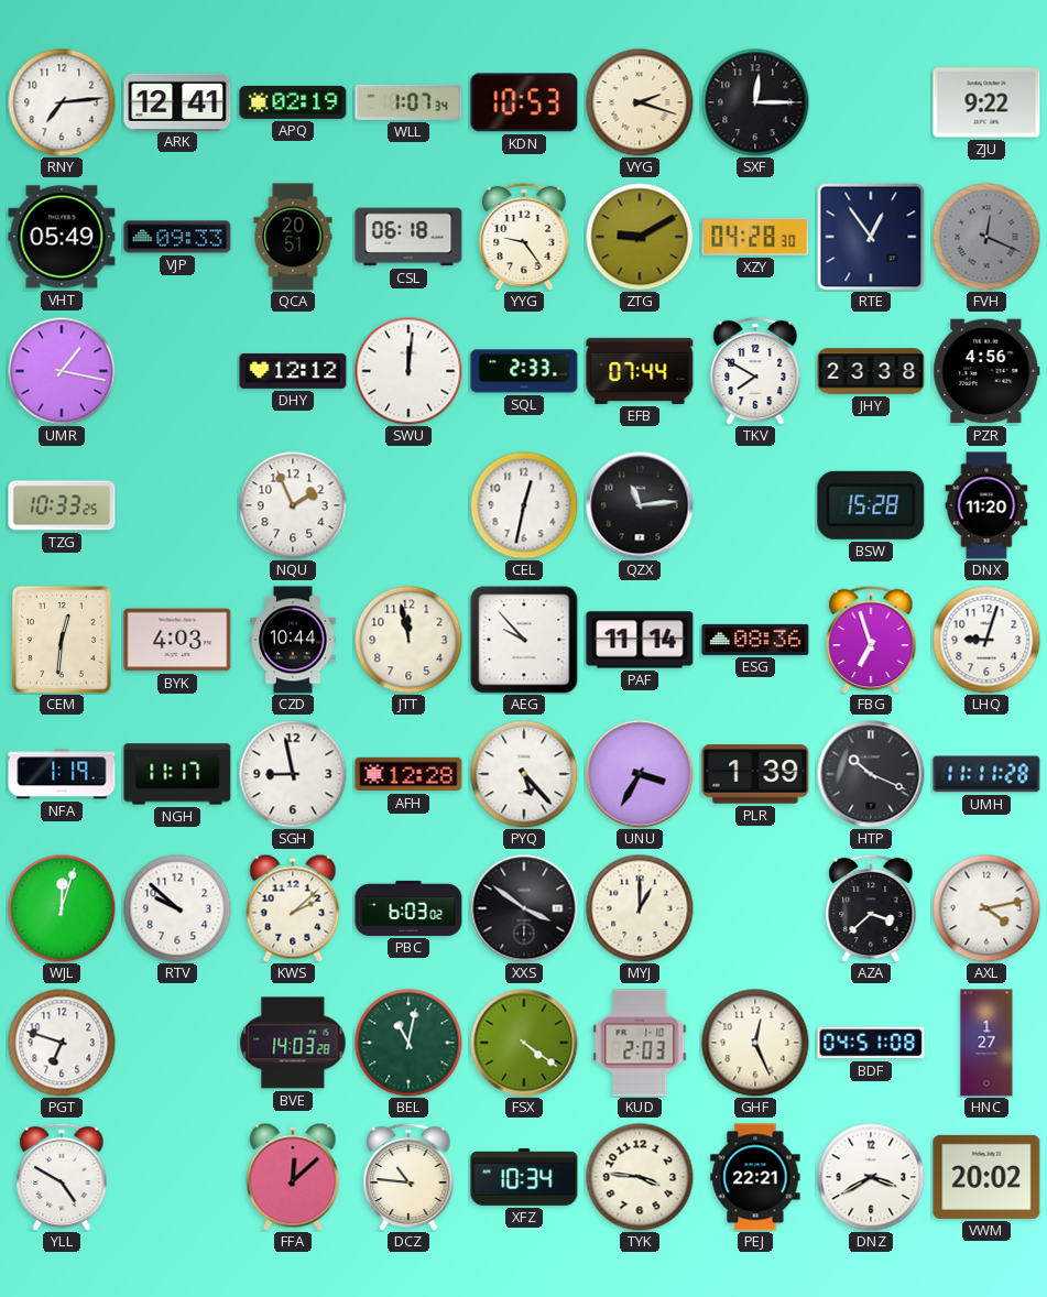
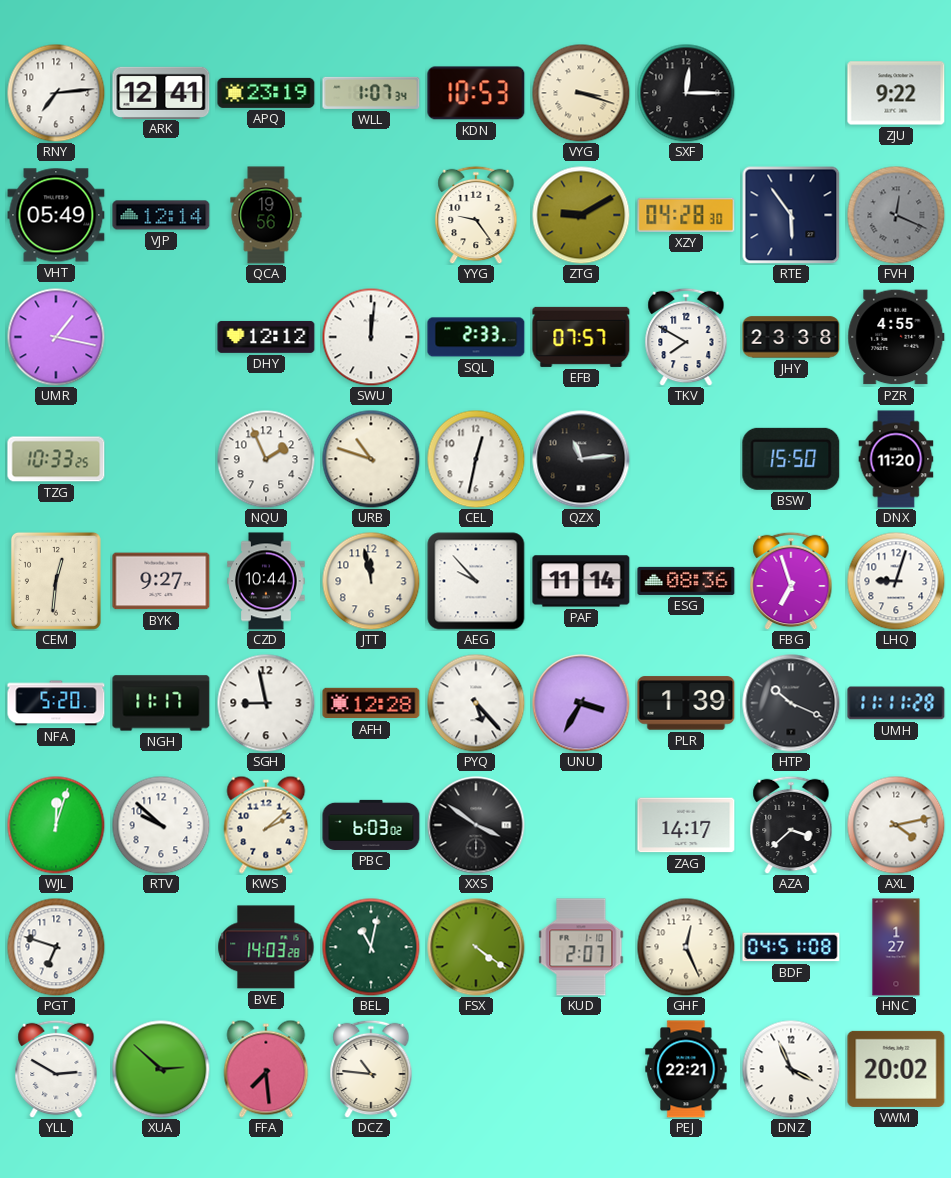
APQ: 02:19 -> 23:19
VYG: 2:18 -> 3:18
VJP: 09:33 -> 12:14
QCA: 20:51 -> 19:56
CSL: 06:18 -> none
RTE: 12:54 -> 5:54
EFB: 07:44 -> 07:57
PZR: 4:56 -> 4:55
URB: none -> 10:48
BSW: 15:28 -> 15:50
BYK: 4:03 -> 9:27
NFA: 1:19 -> 5:20
MYJ: 1:00 -> none
ZAG: none -> 14:17
KUD: 2:03 -> 2:07
YLL: 4:50 -> 2:50
XUA: none -> 2:52
FFA: 12:08 -> 7:29
XFZ: 10:34 -> none
TYK: 3:46 -> none
DNZ: 3:40 -> 3:56
